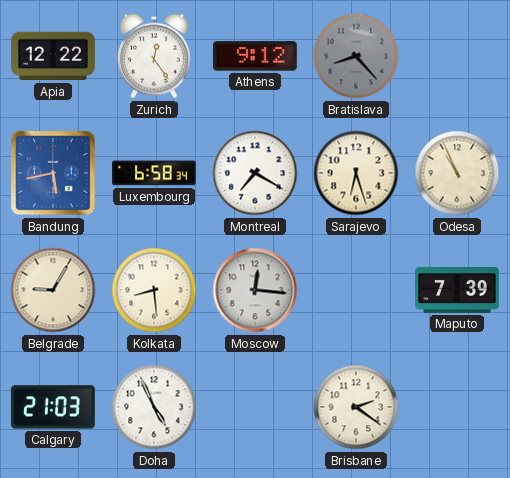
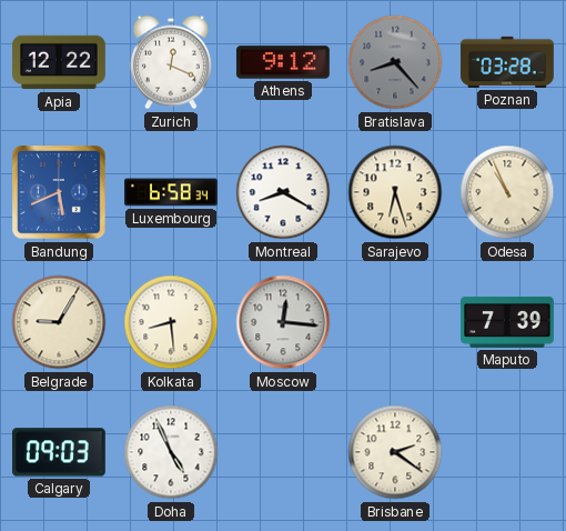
Zurich: 12:24 -> 12:19
Poznan: none -> 03:28
Bandung: 5:43 -> 5:41
Montreal: 7:20 -> 8:20
Calgary: 21:03 -> 09:03
